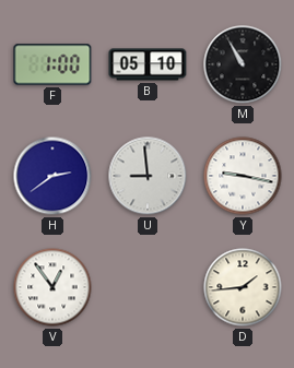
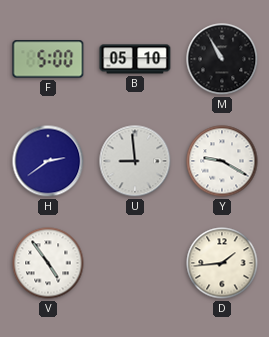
F: 1:00 -> 5:00
Y: 9:17 -> 9:20
V: 12:54 -> 4:54
